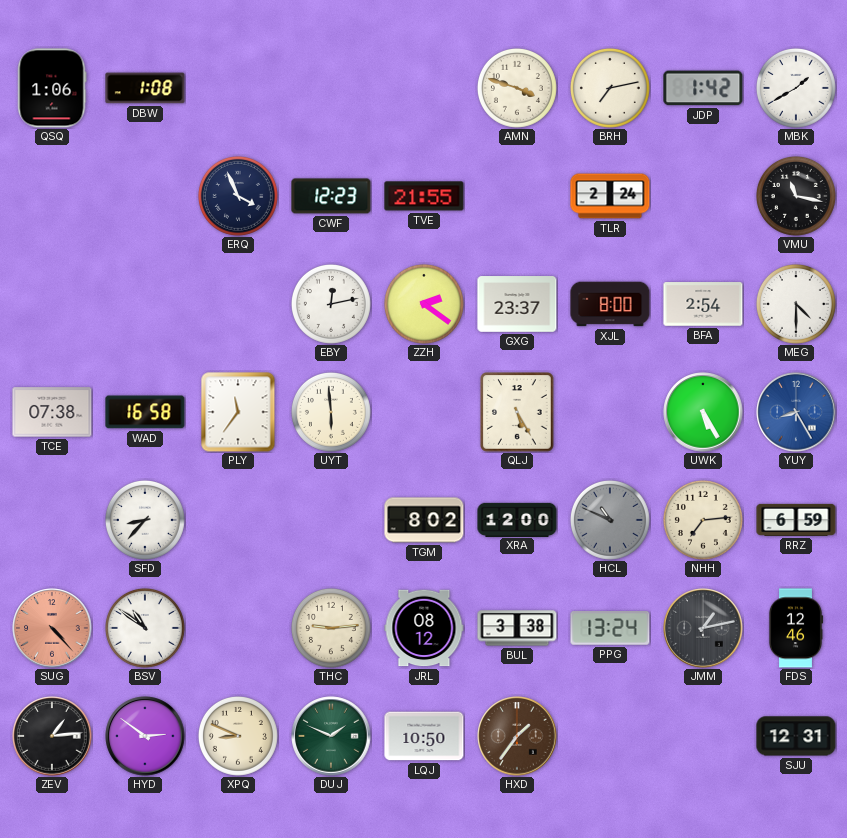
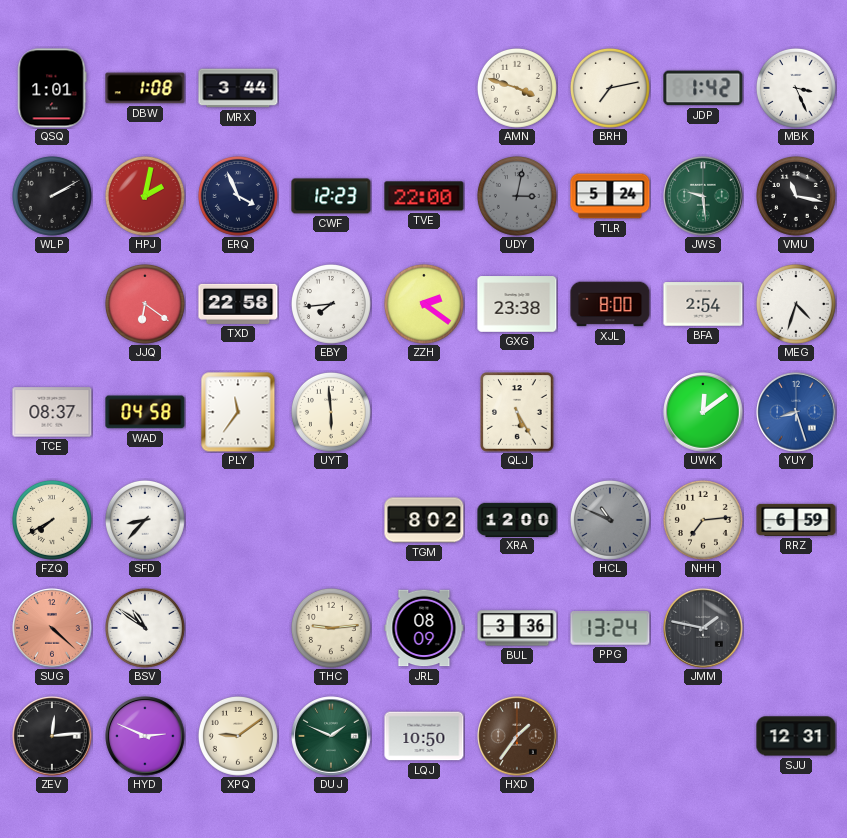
QSQ: 1:06 -> 1:01
MRX: none -> 3:44
MBK: 1:40 -> 3:26
WLP: none -> 2:10
HPJ: none -> 2:02
TVE: 21:55 -> 22:00
UDY: none -> 3:02
TLR: 2:24 -> 5:24
JWS: none -> 9:29
JJQ: none -> 6:21
TXD: none -> 22:58
EBY: 12:13 -> 7:44
GXG: 23:37 -> 23:38
MEG: 4:30 -> 4:33
TCE: 07:38 -> 08:37
WAD: 16:58 -> 04:58
UWK: 5:25 -> 12:09
YUY: 8:25 -> 8:27
FZQ: none -> 7:40
SUG: 4:23 -> 4:22
JRL: 08:12 -> 08:09
BUL: 3:38 -> 3:36
JMM: 1:13 -> 1:47
FDS: 12:46 -> none
ZEV: 1:14 -> 12:14
HYD: 2:51 -> 2:49
XPQ: 8:49 -> 9:09
